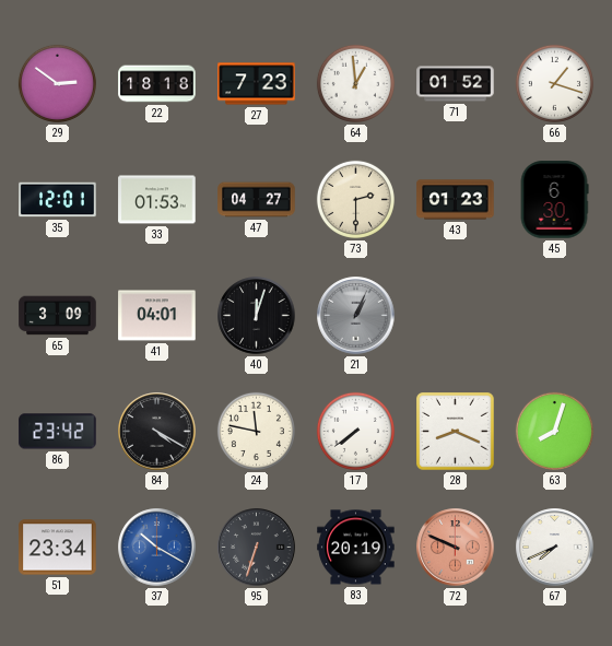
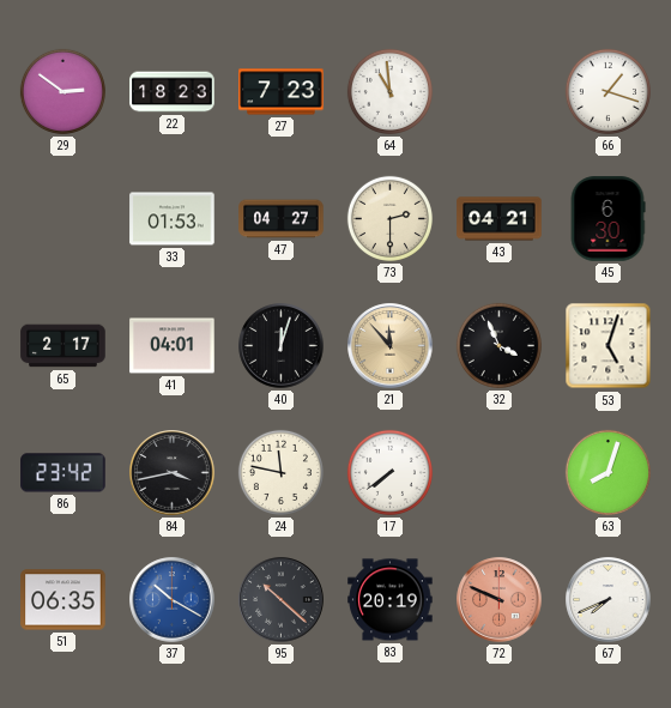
22: 18:18 -> 18:23
64: 12:59 -> 10:59
71: 01:52 -> none
35: 12:01 -> none
43: 01:23 -> 04:21
65: 3:09 -> 2:17
21: 1:04 -> 11:53
21 dial: grey -> champagne
32: none -> 3:56
53: none -> 5:03
84: 4:20 -> 3:43
28: 8:19 -> none
51: 23:34 -> 06:35
95: 6:33 -> 10:22
